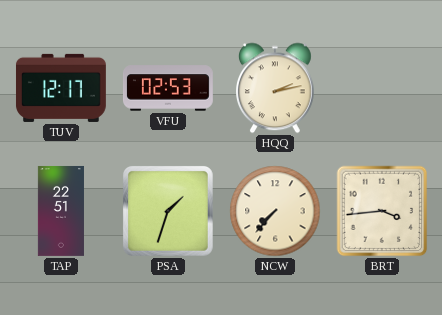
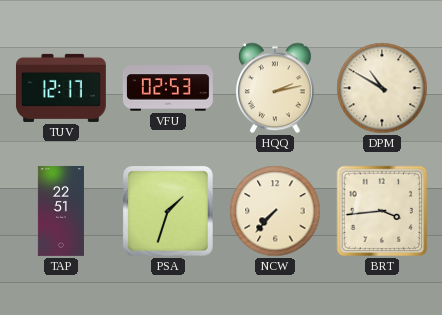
DPM: none -> 10:50
